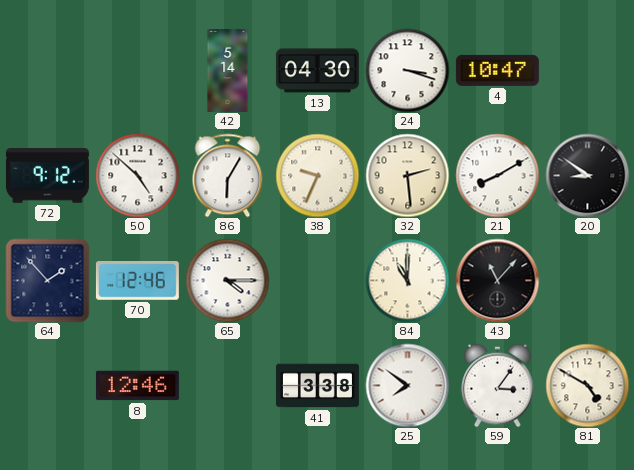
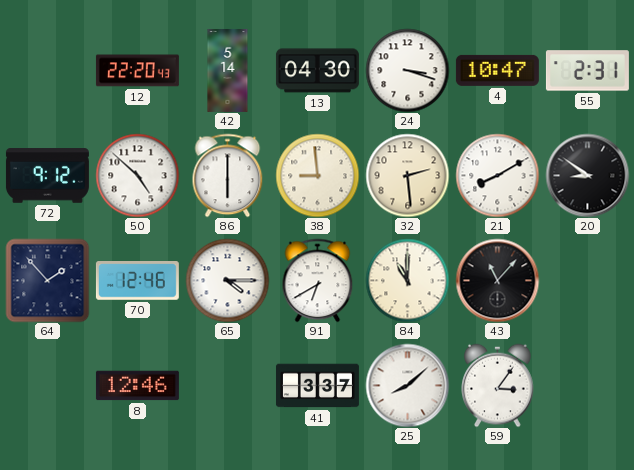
12: none -> 22:20
55: none -> 2:31
86: 6:05 -> 6:00
38: 9:34 -> 8:59
91: none -> 6:40
41: 3:38 -> 3:37
25: 7:51 -> 8:08
81: 4:50 -> none
